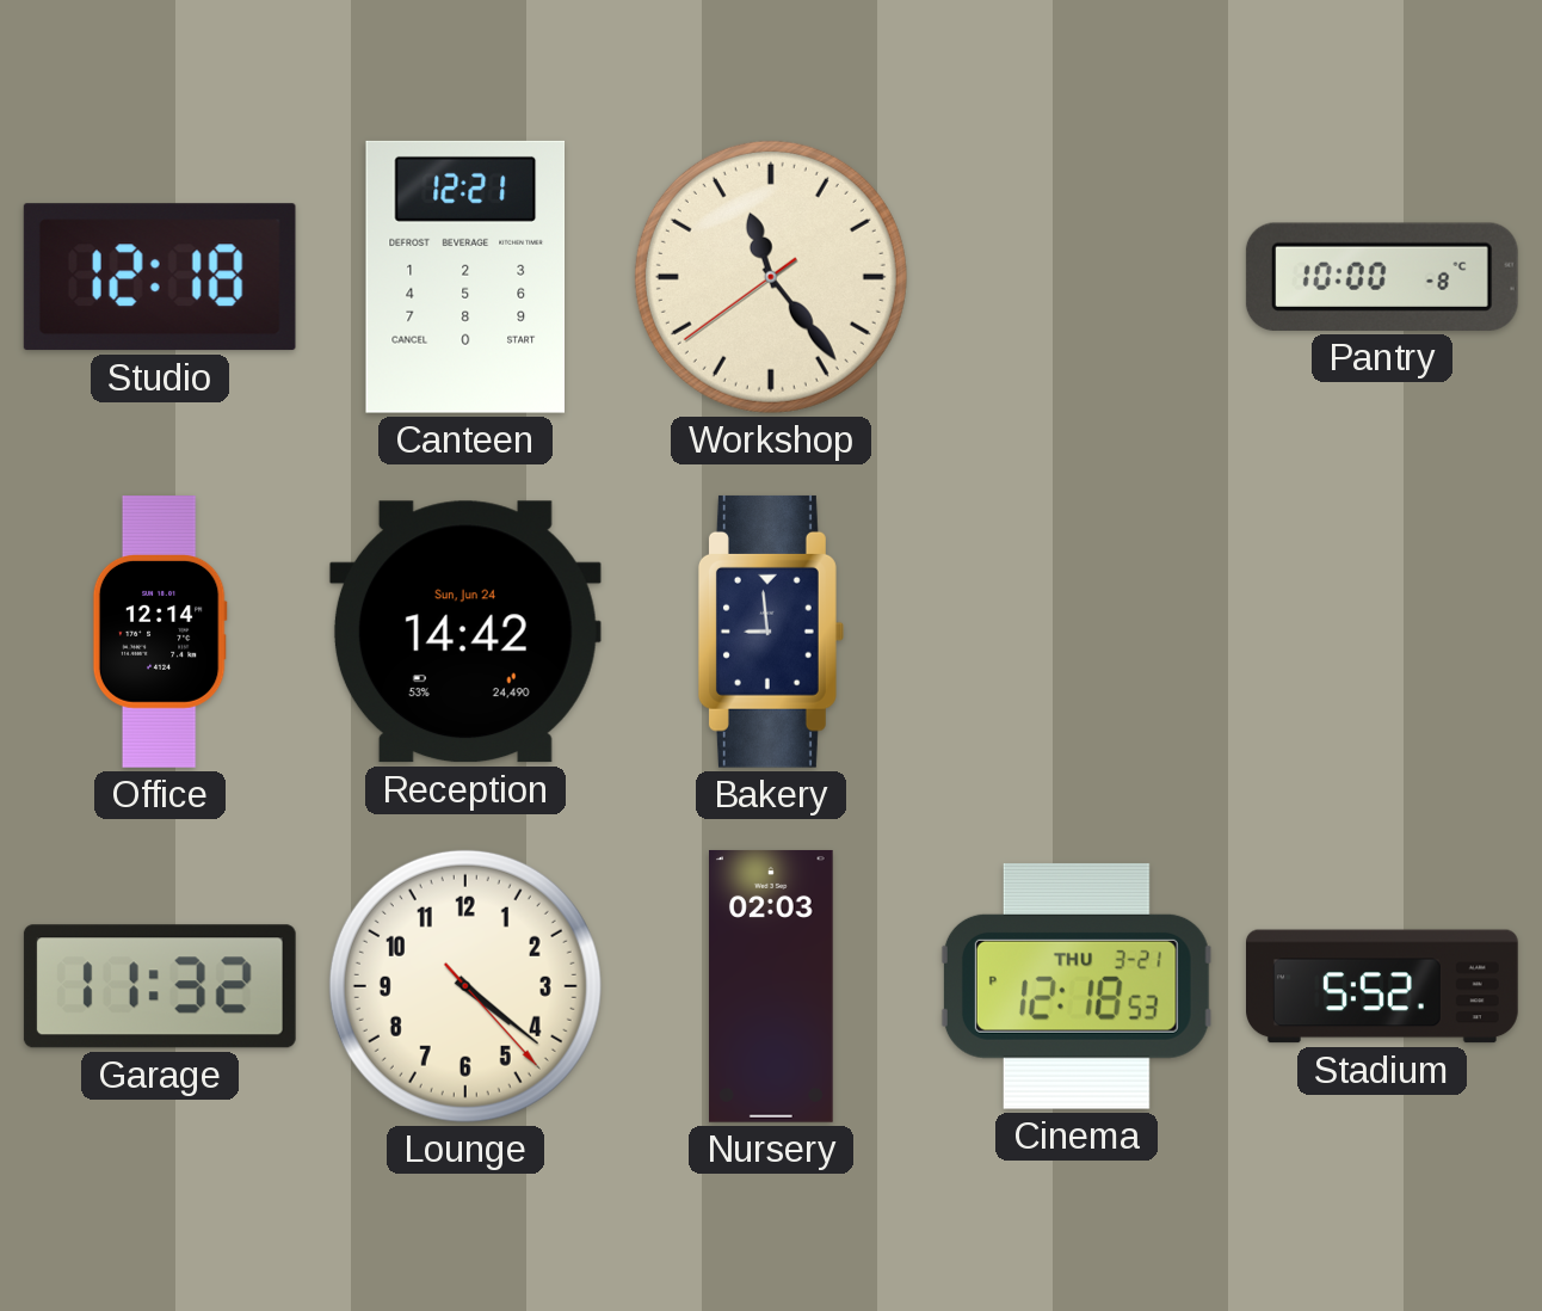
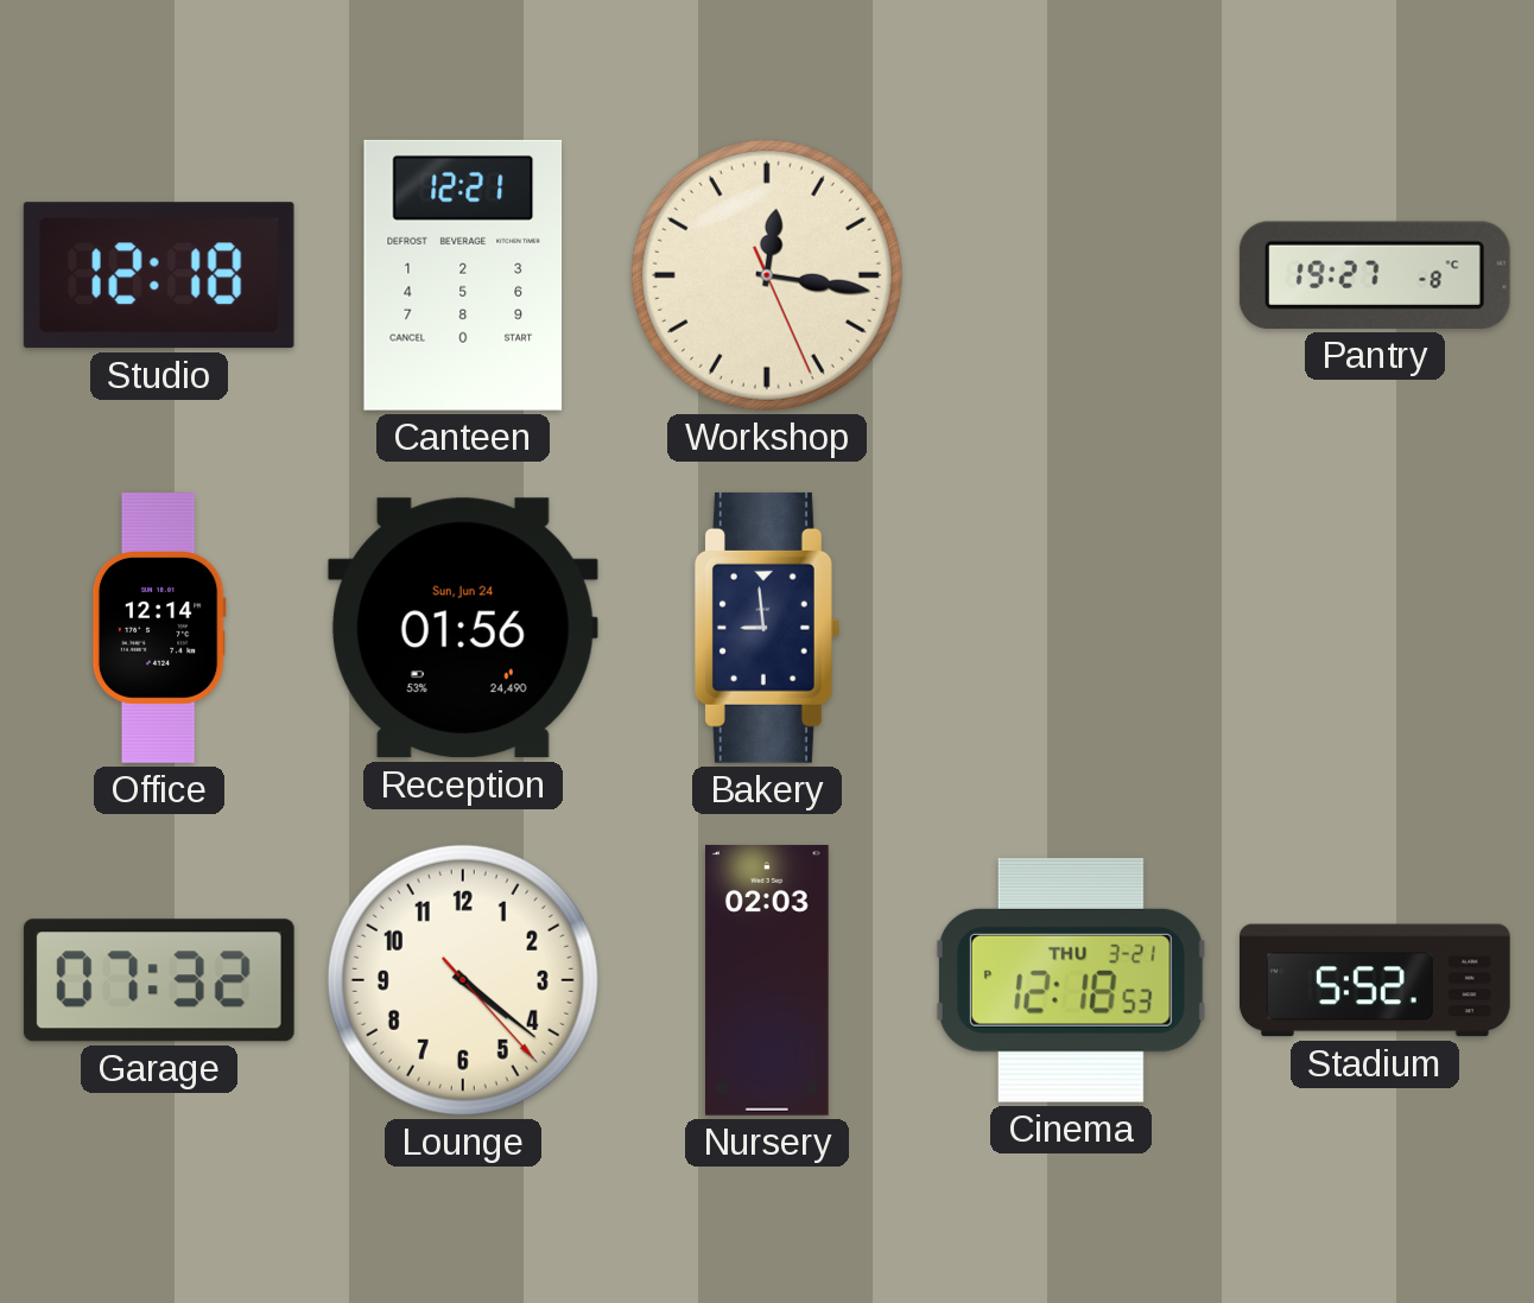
Workshop: 11:23 -> 12:16
Pantry: 10:00 -> 19:27
Reception: 14:42 -> 01:56
Garage: 11:32 -> 07:32
